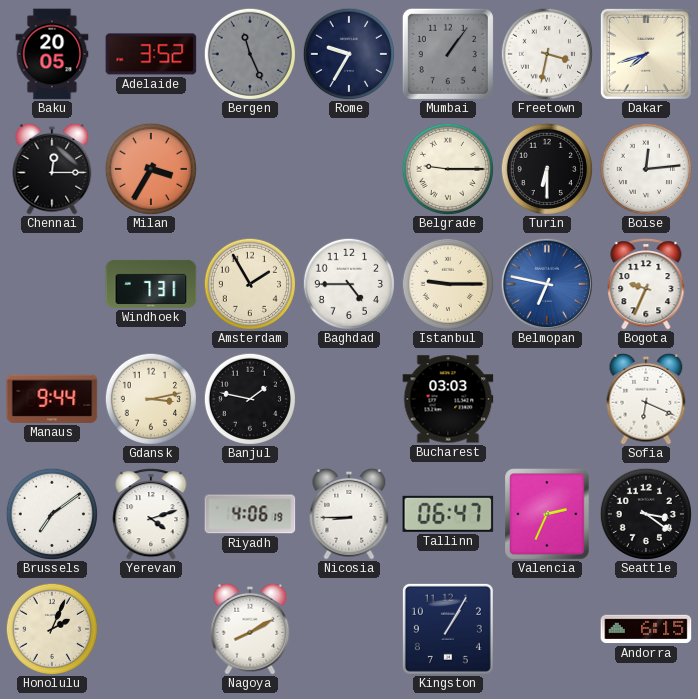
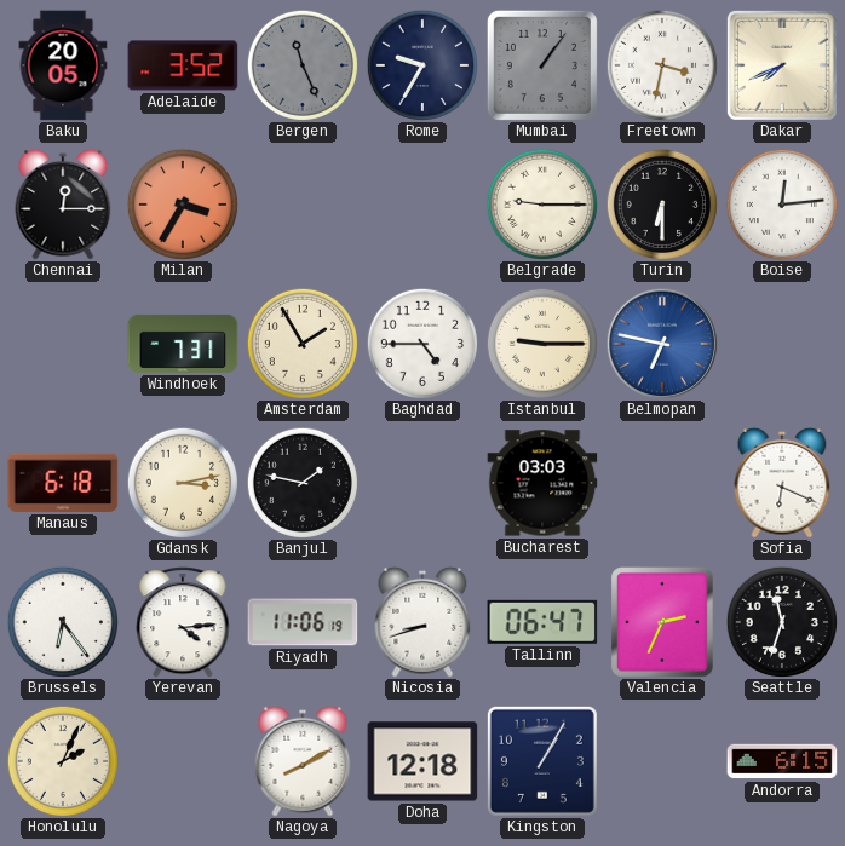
Dakar: 7:42 -> 7:41
Bogota: 9:34 -> none
Manaus: 9:44 -> 6:18
Brussels: 7:09 -> 6:24
Yerevan: 4:12 -> 4:14
Riyadh: 4:06 -> 11:06
Nicosia: 8:45 -> 8:42
Seattle: 3:21 -> 11:33
Doha: none -> 12:18
